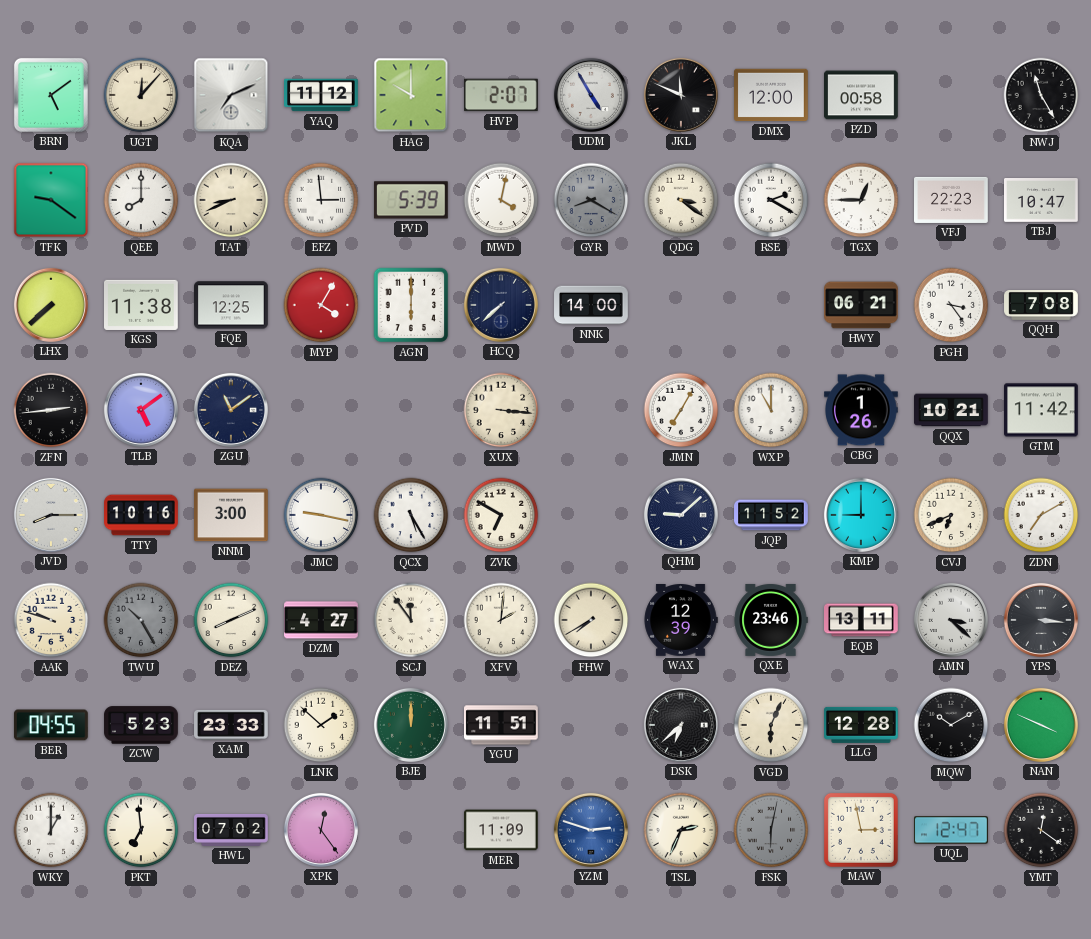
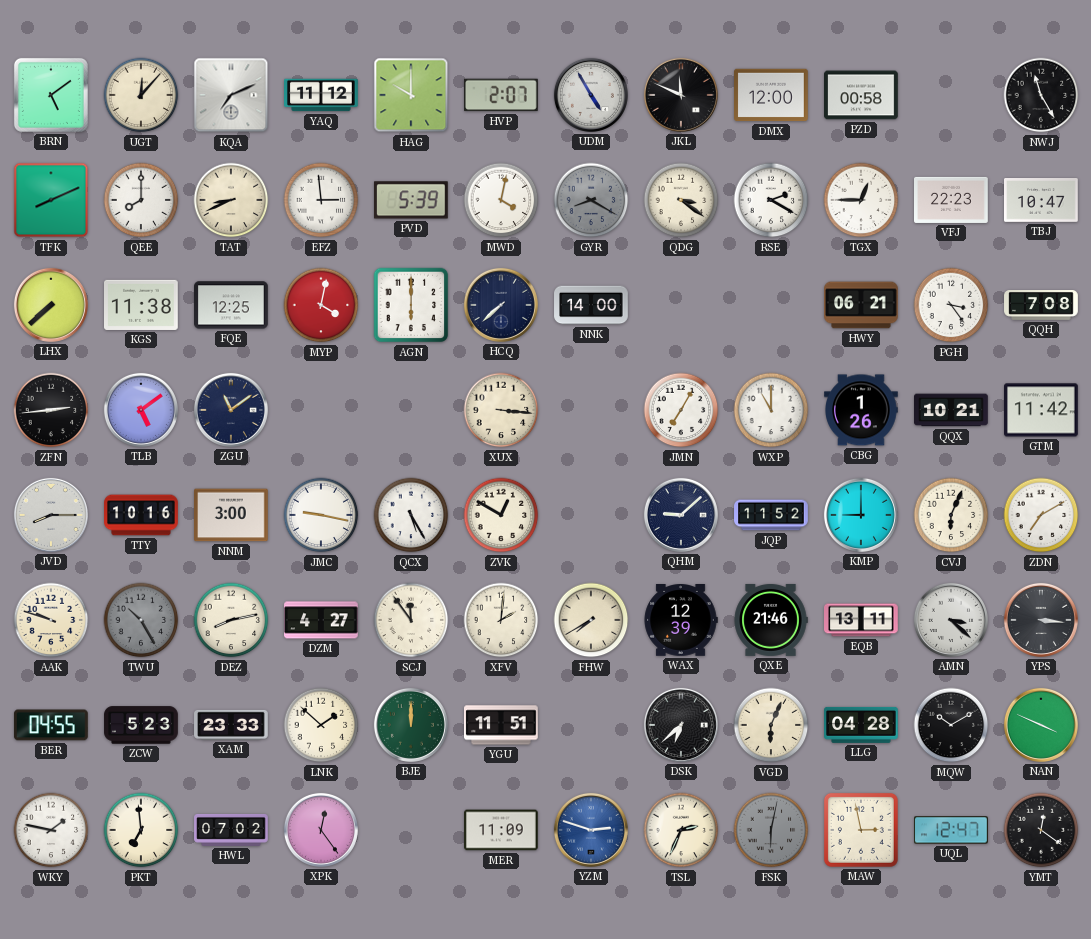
TFK: 9:21 -> 8:11
MYP: 4:05 -> 4:02
ZVK: 6:50 -> 12:50
CVJ: 6:41 -> 6:04
DEZ: 8:11 -> 8:13
QXE: 23:46 -> 21:46
LLG: 12:28 -> 04:28
WKY: 1:00 -> 1:47
